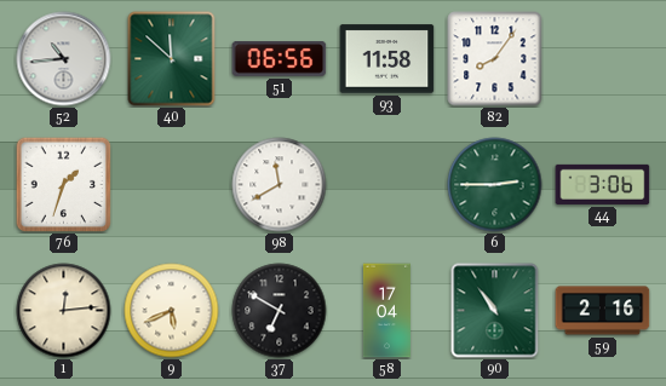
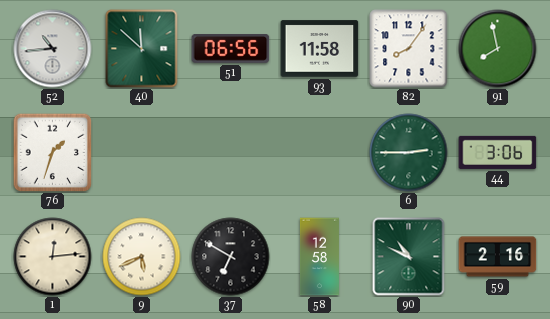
91: none -> 7:58
98: 11:40 -> none
58: 17:04 -> 12:58
90: 10:54 -> 10:49
